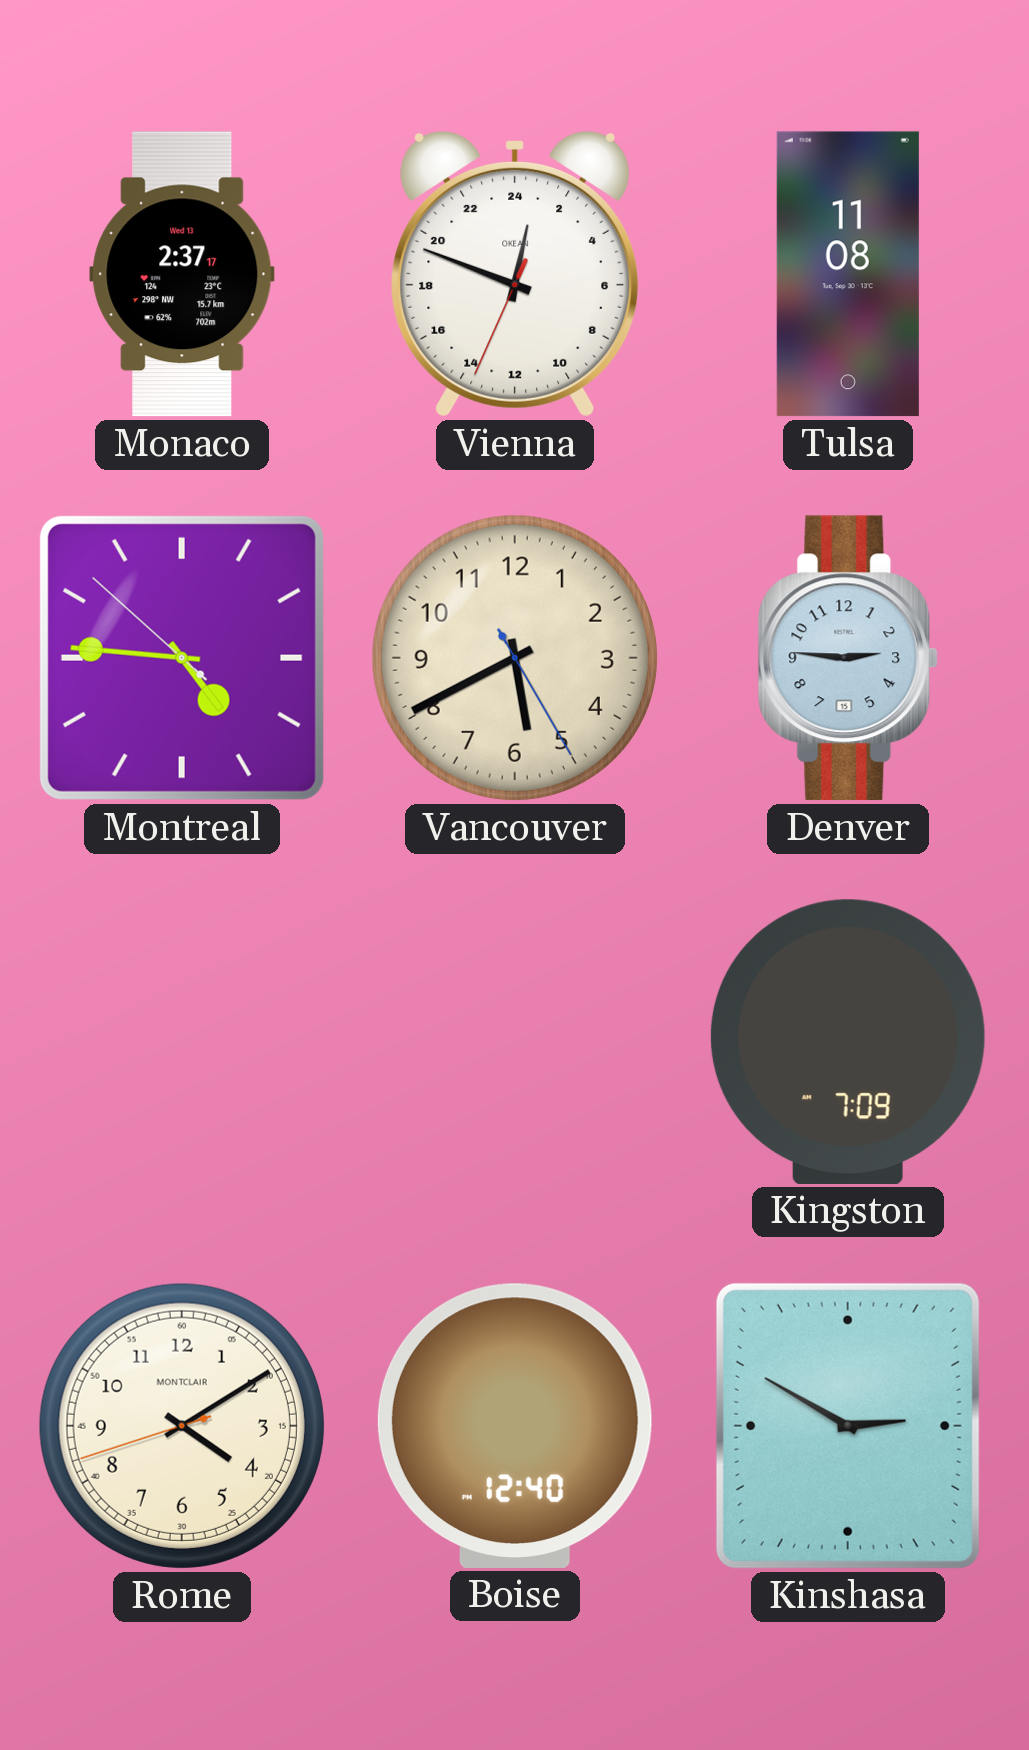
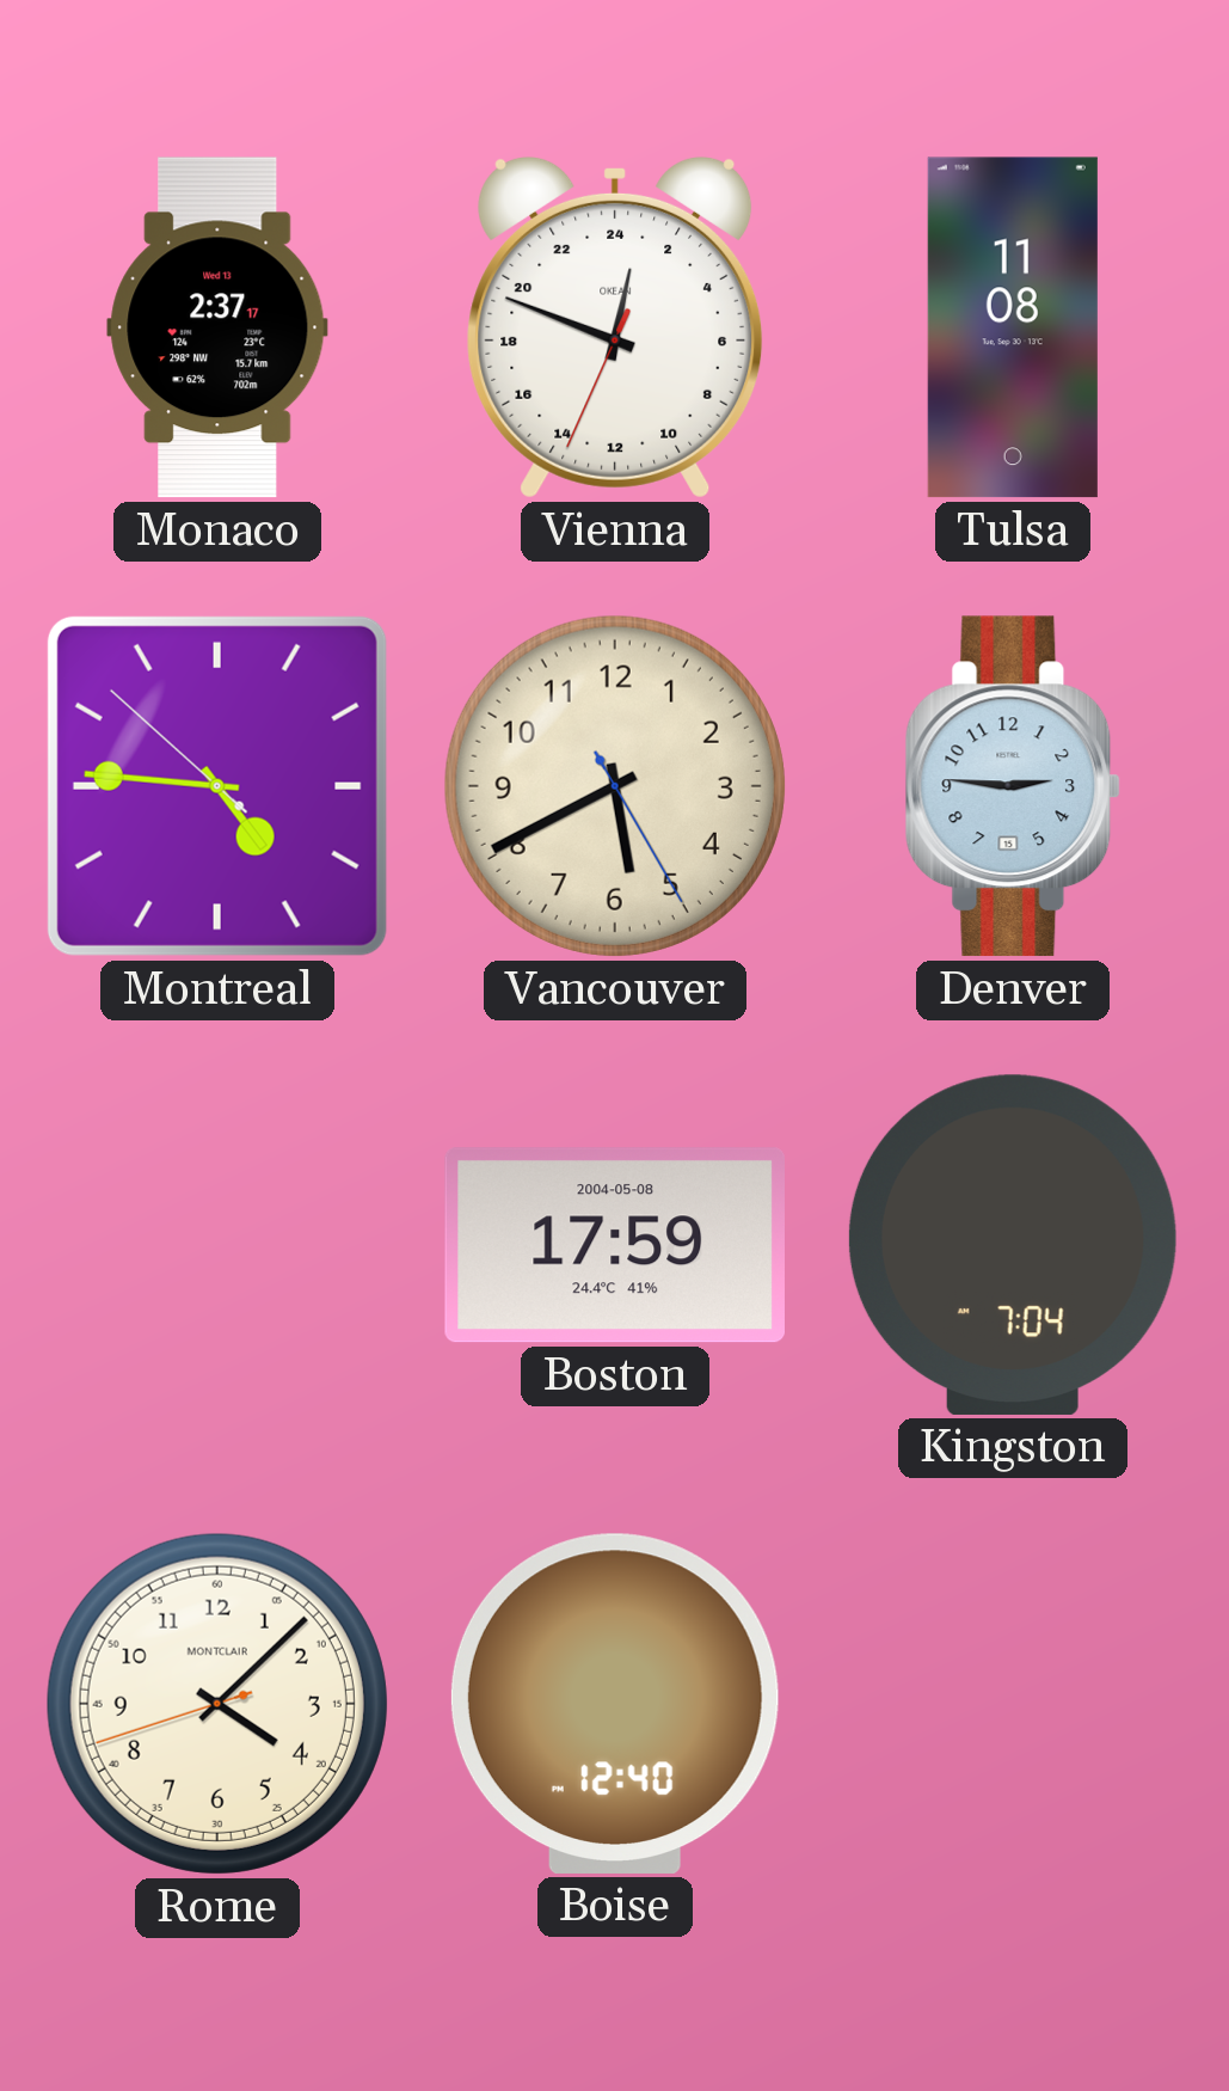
Boston: none -> 17:59
Kingston: 7:09 -> 7:04
Rome: 4:09 -> 4:07
Kinshasa: 2:50 -> none
